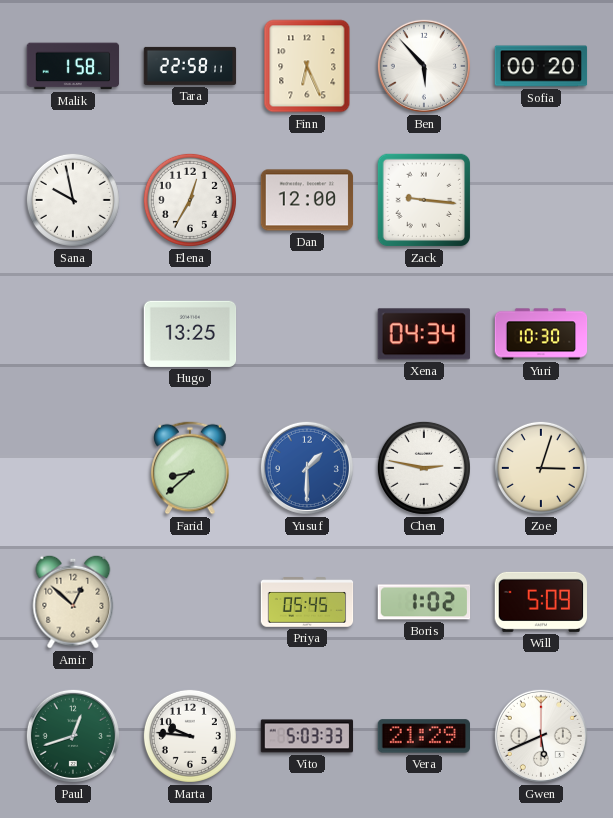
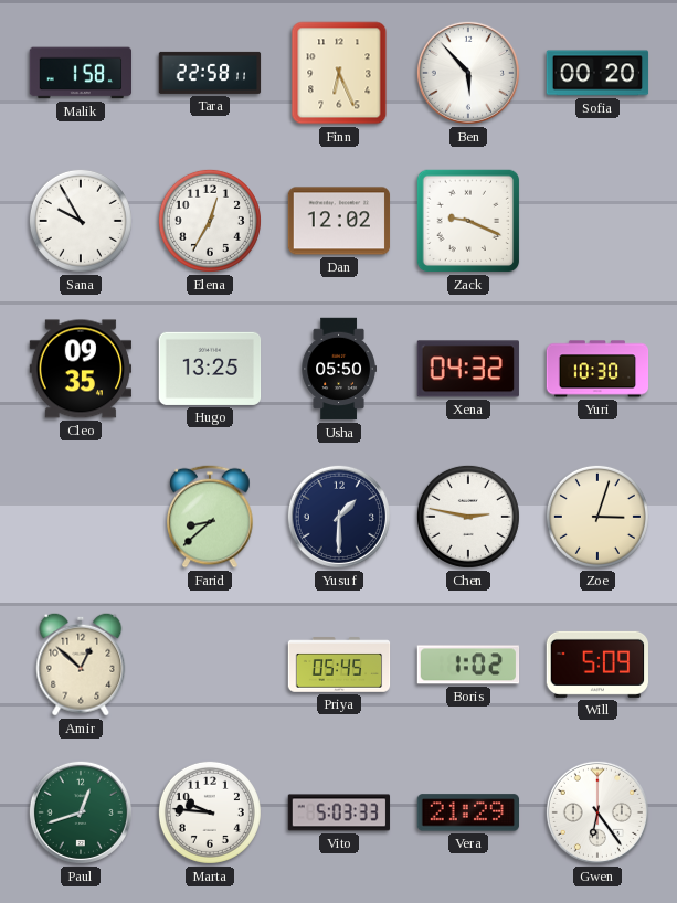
Sana: 9:58 -> 9:55
Dan: 12:00 -> 12:02
Zack: 9:16 -> 9:19
Cleo: none -> 09:35
Usha: none -> 05:50
Xena: 04:34 -> 04:32
Yusuf dial: blue -> navy
Gwen: 5:41 -> 6:24
